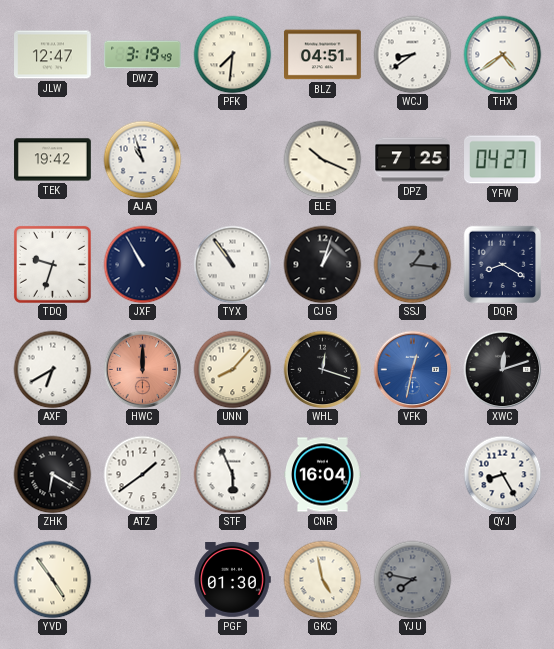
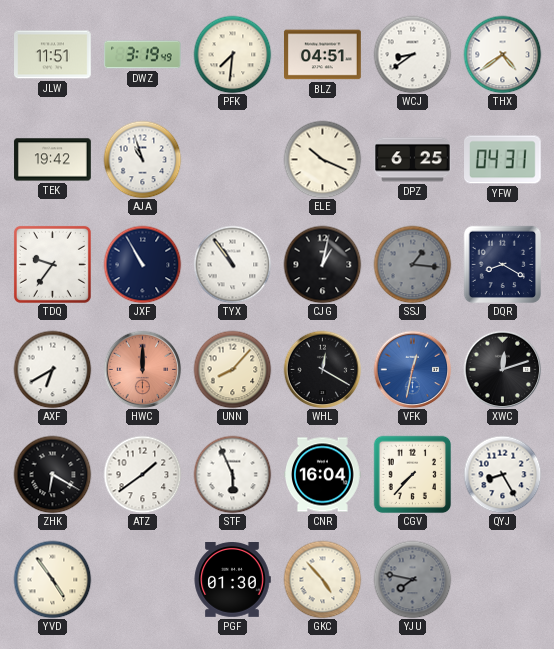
JLW: 12:47 -> 11:51
DPZ: 7:25 -> 6:25
YFW: 04:27 -> 04:31
TDQ: 9:33 -> 9:36
CJG: 1:03 -> 1:02
WHL: 12:18 -> 12:20
CGV: none -> 7:37
GKC: 4:58 -> 4:53
